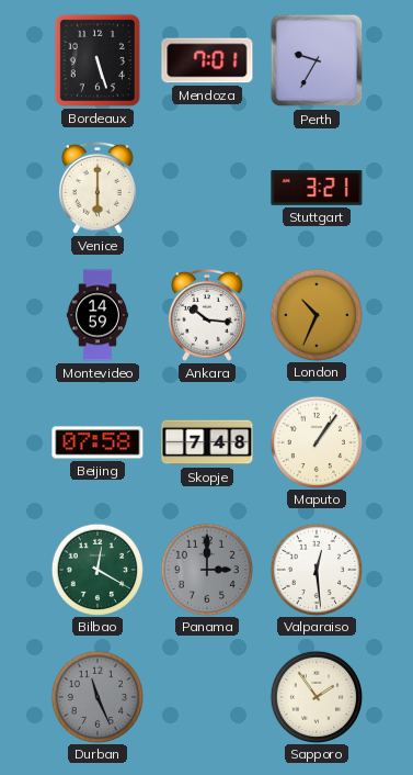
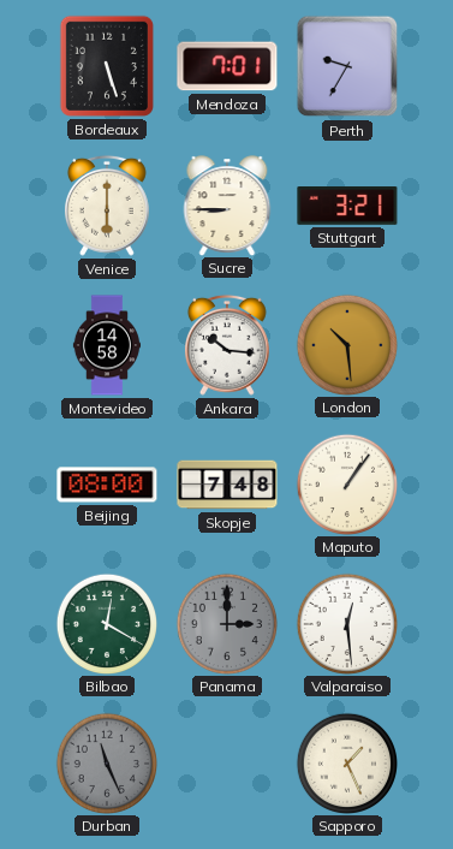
Sucre: none -> 8:45
Montevideo: 14:59 -> 14:58
London: 10:34 -> 10:29
Beijing: 07:58 -> 08:00
Sapporo: 1:54 -> 1:26
